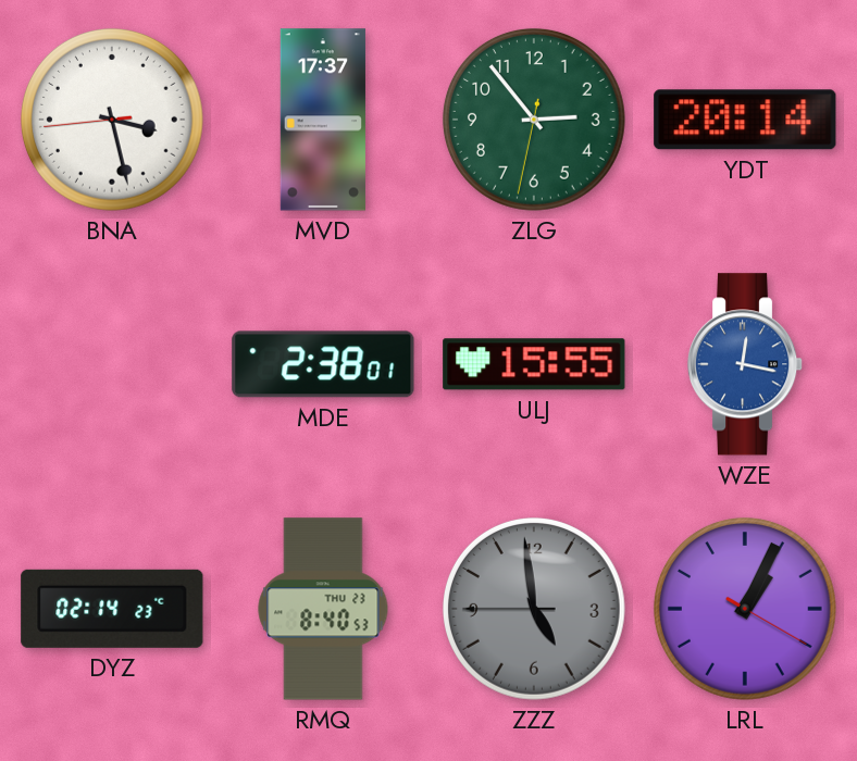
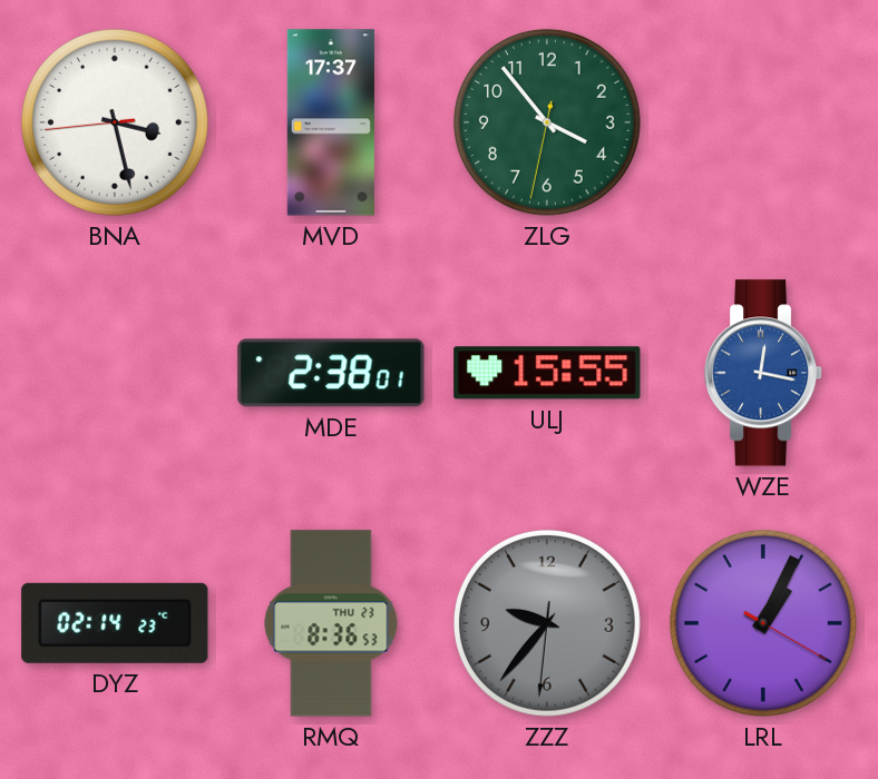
ZLG: 2:53 -> 3:53
YDT: 20:14 -> none
RMQ: 8:40 -> 8:36
ZZZ: 4:58 -> 9:36
